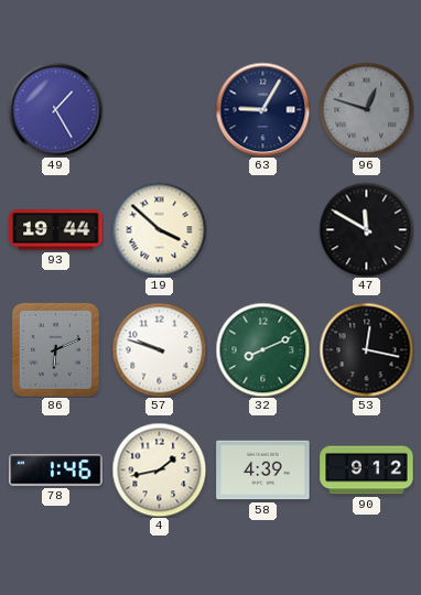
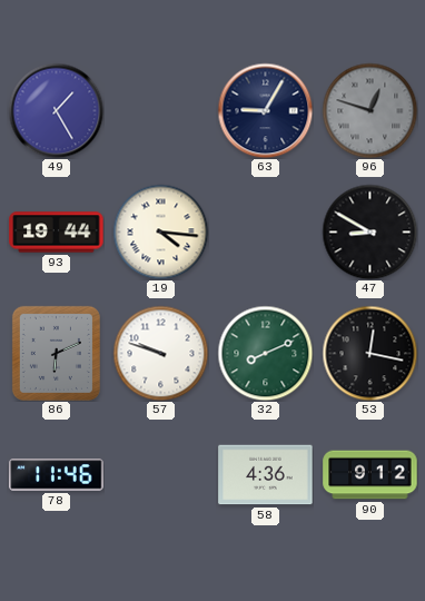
19: 3:52 -> 4:16
47: 11:50 -> 8:50
78: 1:46 -> 11:46
4: 1:43 -> none
58: 4:39 -> 4:36
